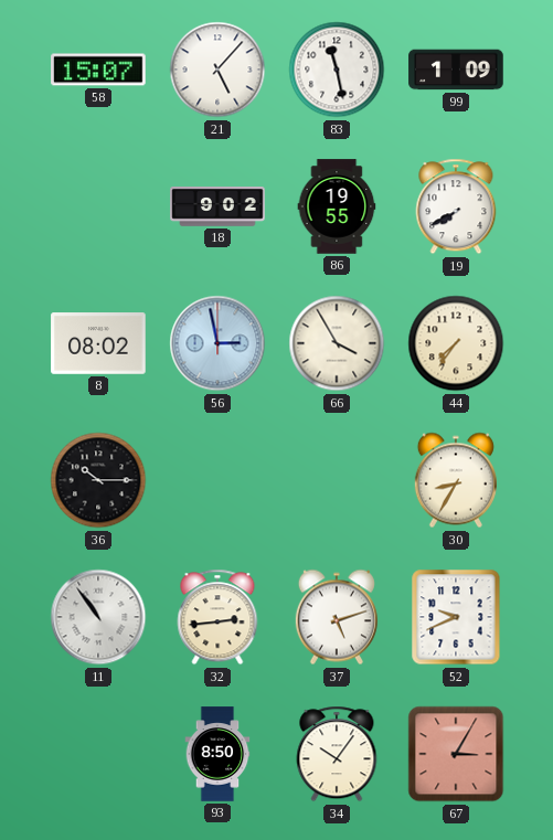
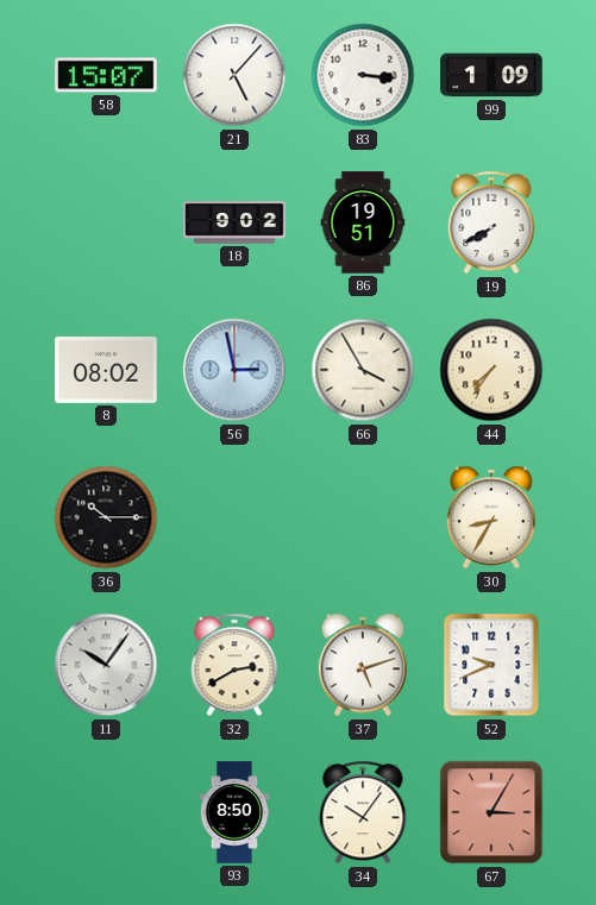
83: 11:28 -> 3:16
86: 19:55 -> 19:51
11: 10:54 -> 10:06
32: 2:44 -> 2:40
